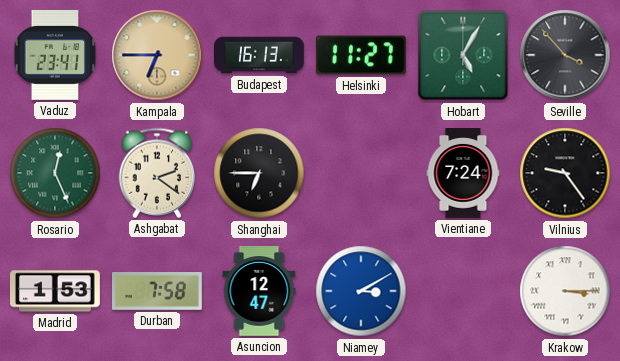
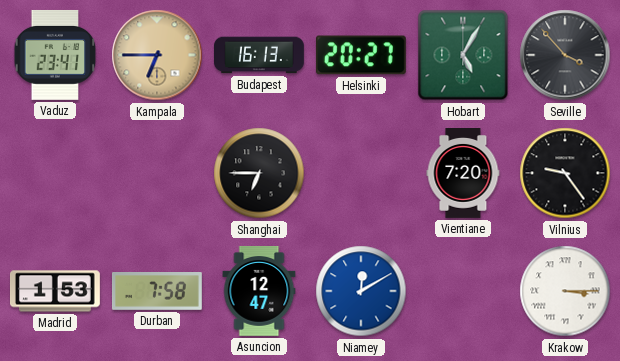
Helsinki: 11:27 -> 20:27
Rosario: 12:26 -> none
Ashgabat: 2:21 -> none
Vientiane: 7:24 -> 7:20
Niamey: 3:10 -> 12:10
